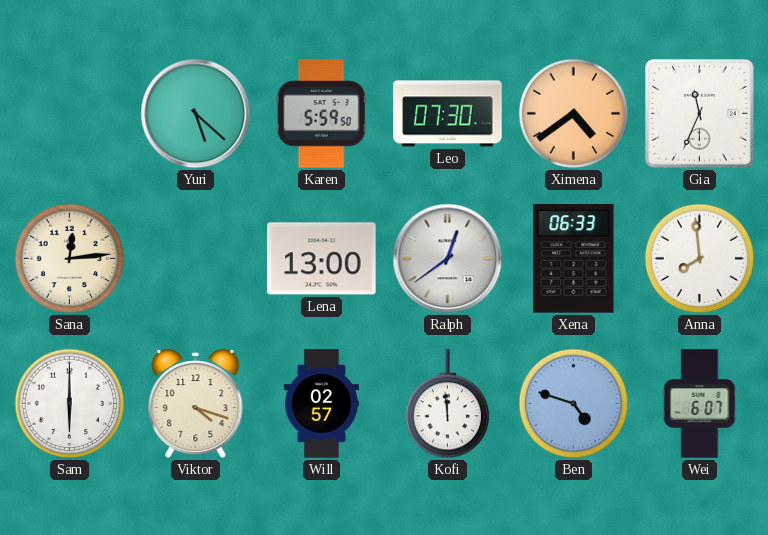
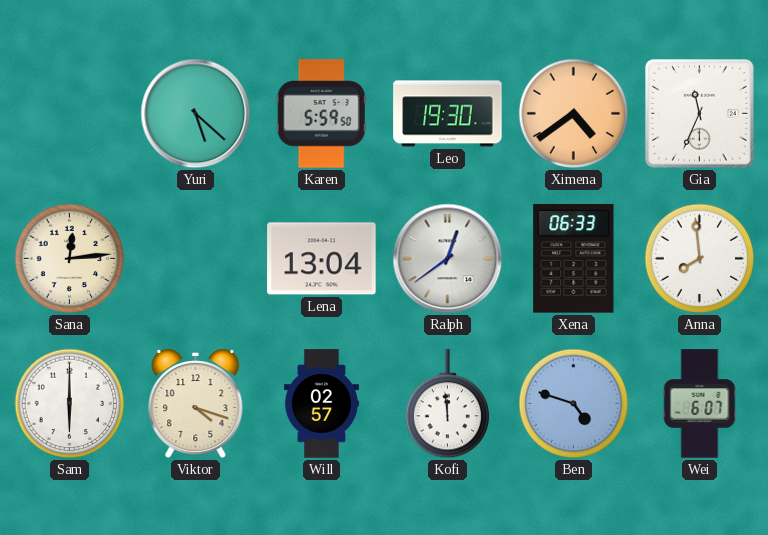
Leo: 07:30 -> 19:30
Lena: 13:00 -> 13:04
